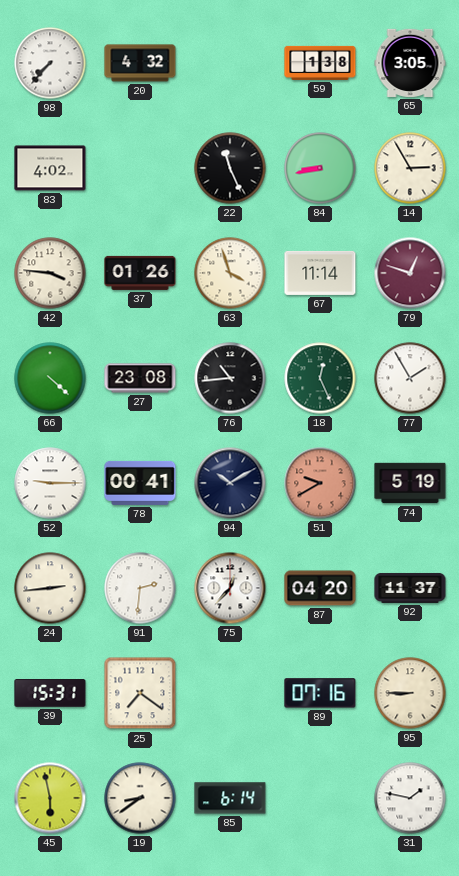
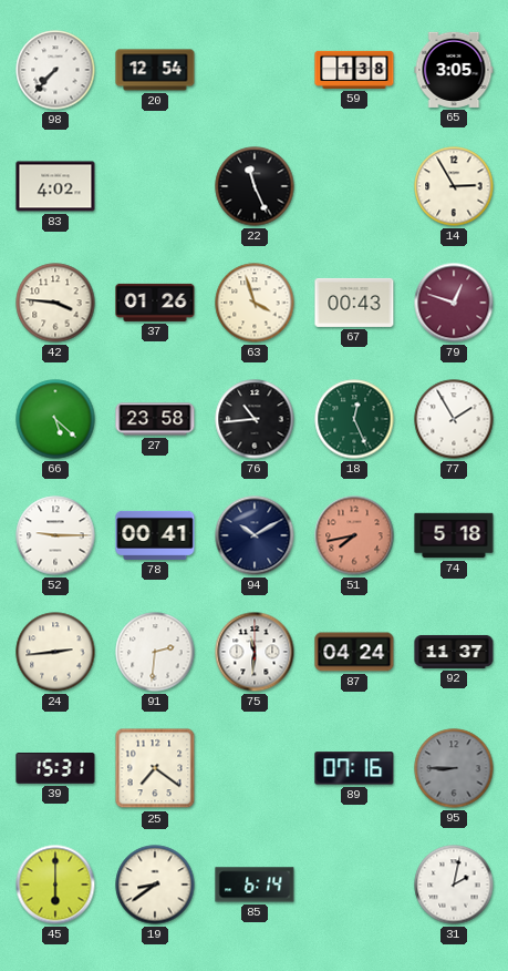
20: 4:32 -> 12:54
84: 8:43 -> none
67: 11:14 -> 00:43
66: 4:22 -> 5:22
27: 23:08 -> 23:58
51: 9:40 -> 7:43
74: 5:19 -> 5:18
75: 12:37 -> 11:31
87: 04:20 -> 04:24
95 dial: cream -> grey
45: 5:58 -> 6:00
31: 1:47 -> 2:02
